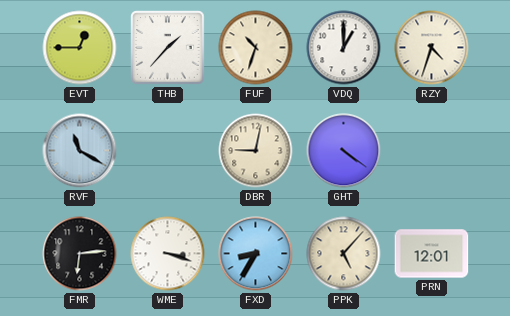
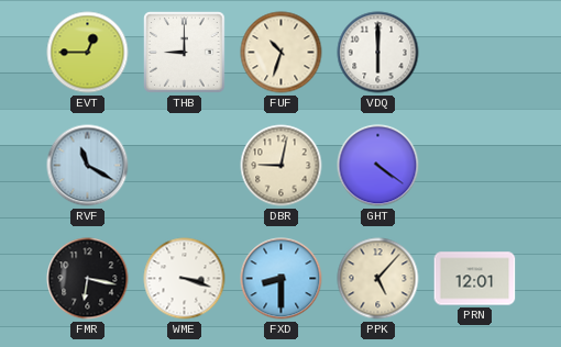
THB: 1:37 -> 9:00
VDQ: 1:00 -> 6:00
RZY: 4:33 -> none
FMR: 6:14 -> 6:17
FXD: 8:35 -> 8:30
